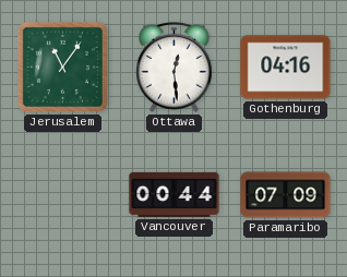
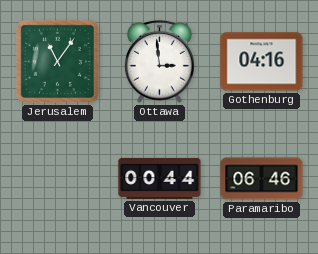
Ottawa: 12:29 -> 2:59
Paramaribo: 07:09 -> 06:46
